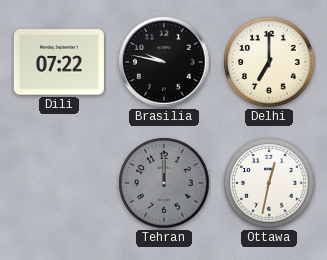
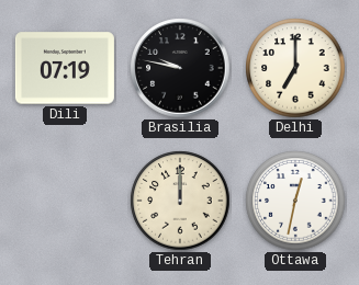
Dili: 07:22 -> 07:19
Tehran dial: grey -> cream
